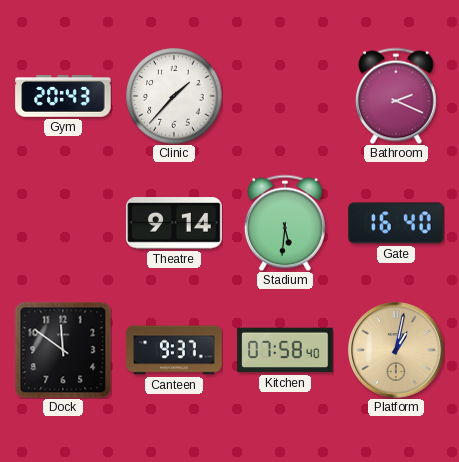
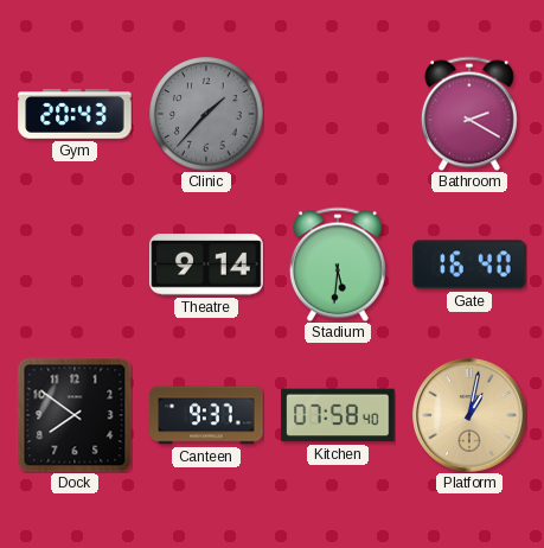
Clinic dial: white -> grey
Bathroom: 2:19 -> 2:20
Dock: 11:51 -> 7:51
